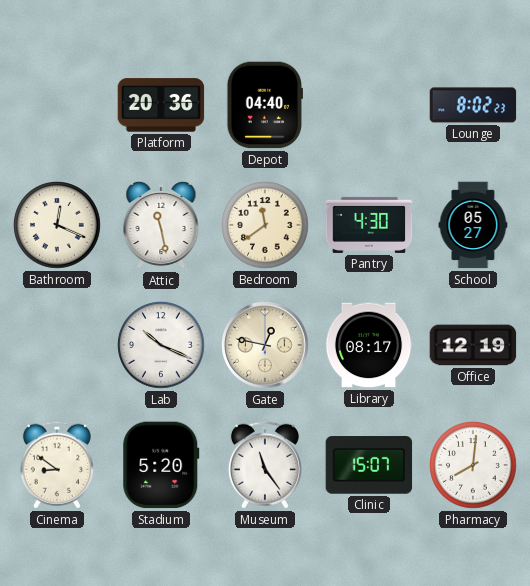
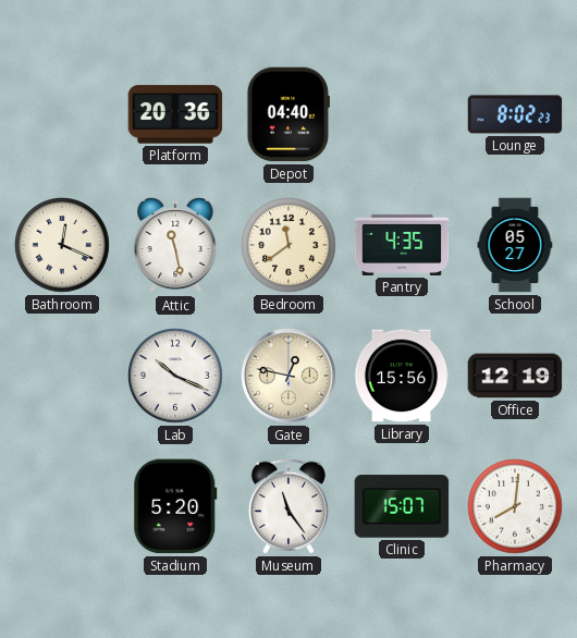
Pantry: 4:30 -> 4:35
Library: 08:17 -> 15:56
Cinema: 8:51 -> none
